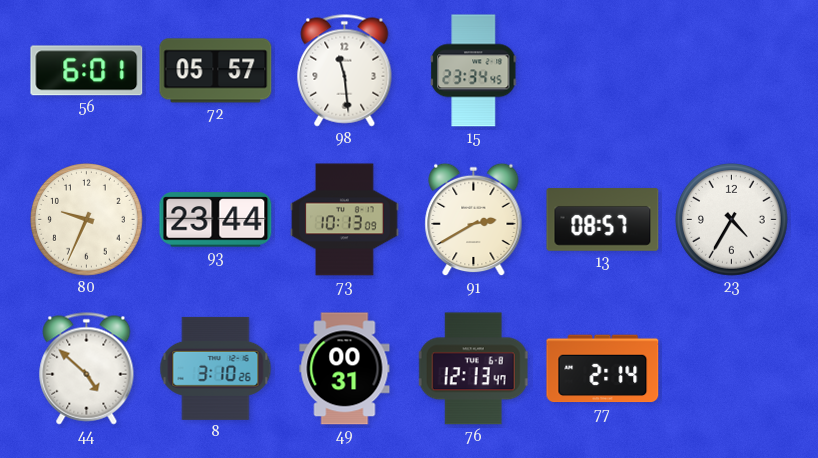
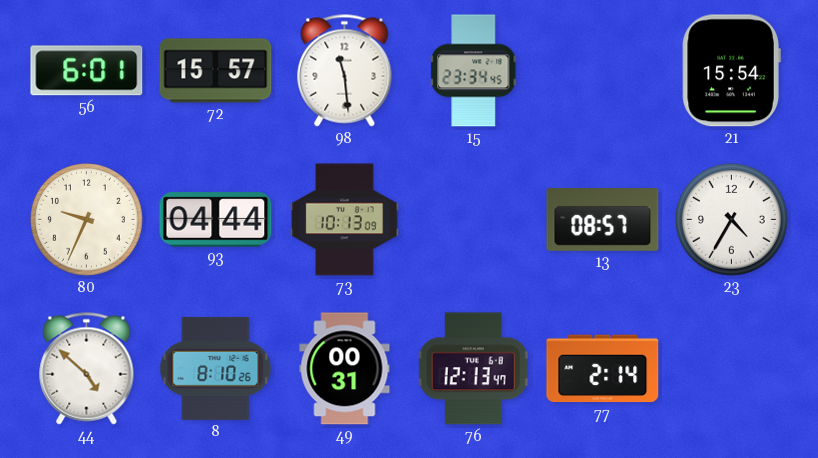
72: 05:57 -> 15:57
21: none -> 15:54
93: 23:44 -> 04:44
91: 2:40 -> none
8: 3:10 -> 8:10
